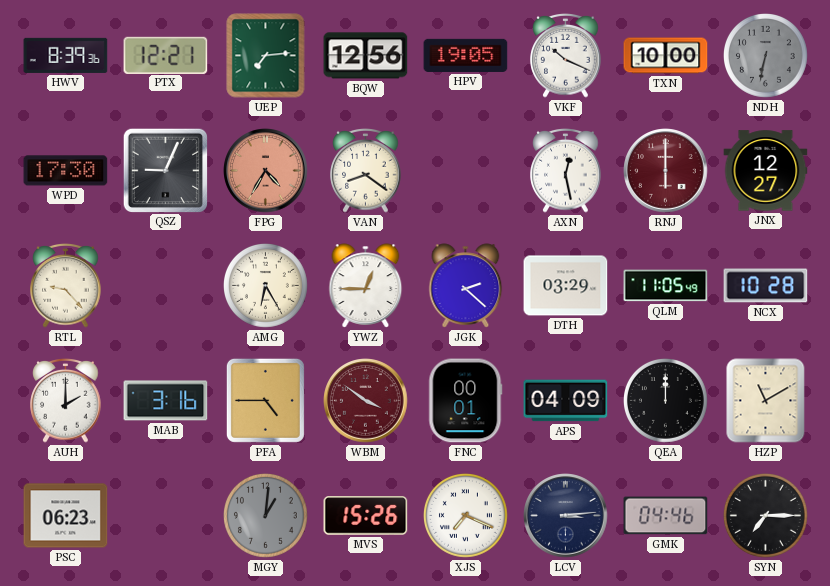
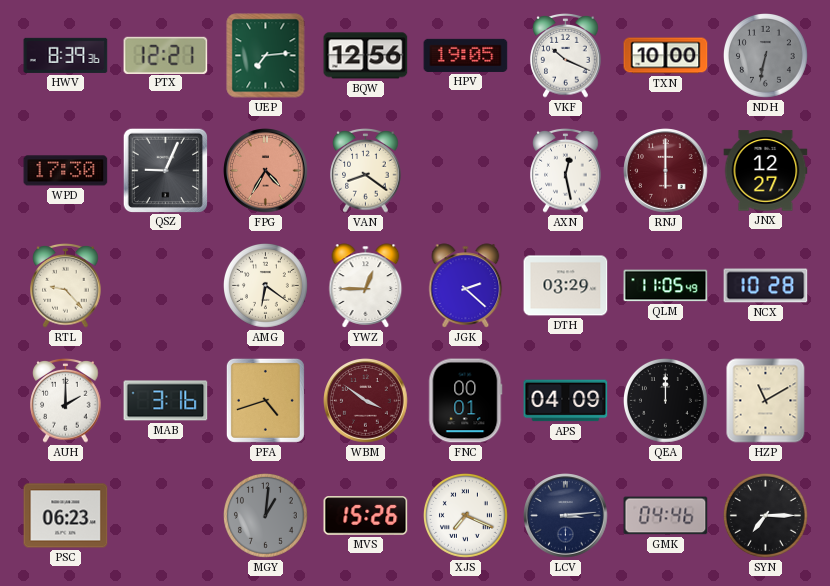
AMG: 6:25 -> 6:21
PFA: 4:45 -> 4:42
